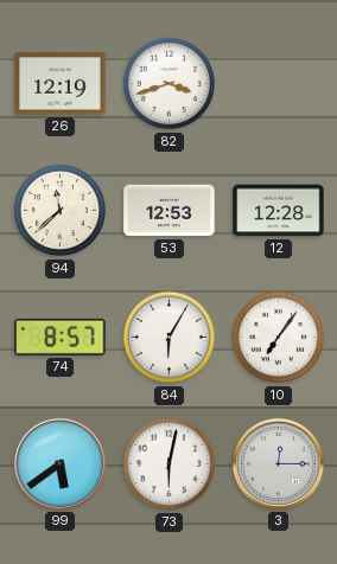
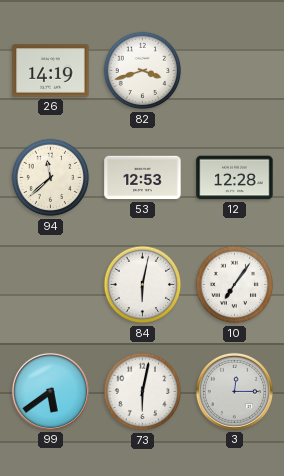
26: 12:19 -> 14:19
74: 8:57 -> none
84: 6:05 -> 6:02
